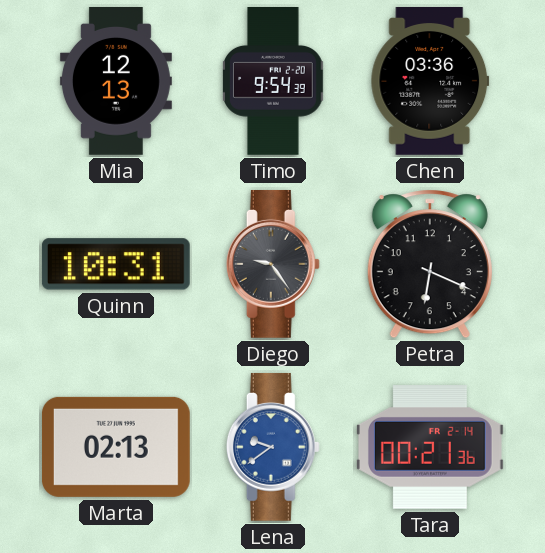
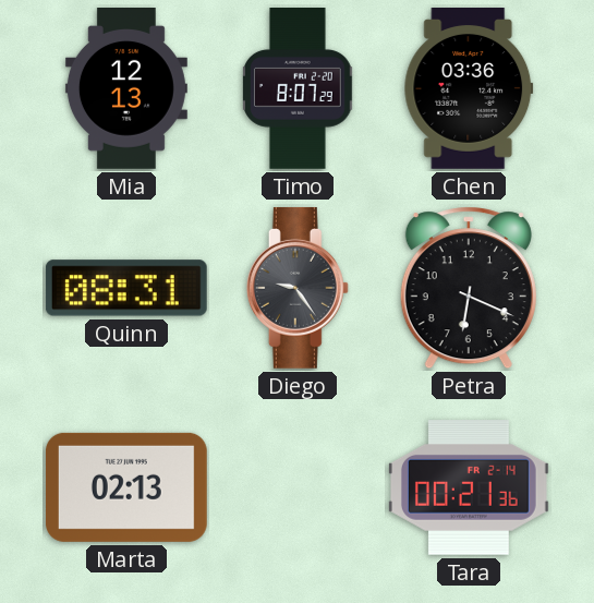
Timo: 9:54 -> 8:07
Quinn: 10:31 -> 08:31
Lena: 9:39 -> none
